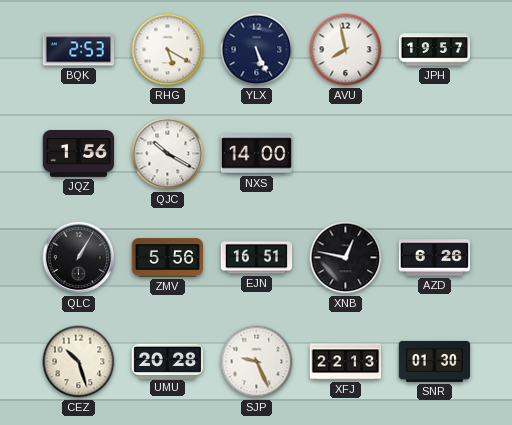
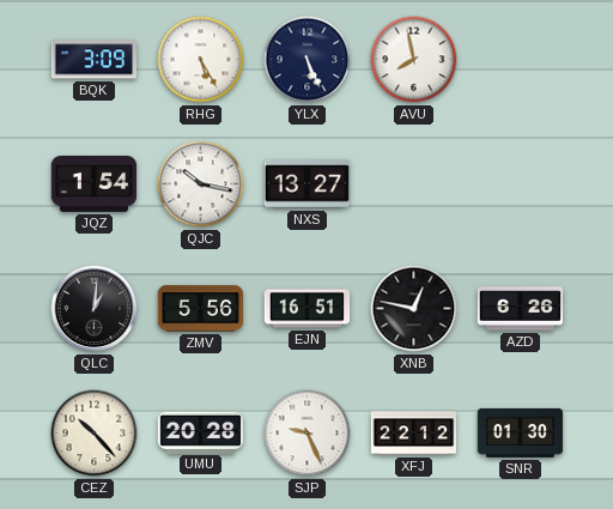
BQK: 2:53 -> 3:09
RHG: 5:20 -> 5:25
JPH: 19:57 -> none
JQZ: 1:56 -> 1:54
QJC: 10:20 -> 10:17
NXS: 14:00 -> 13:27
QLC: 1:05 -> 1:01
CEZ: 10:27 -> 10:23
XFJ: 22:13 -> 22:12
